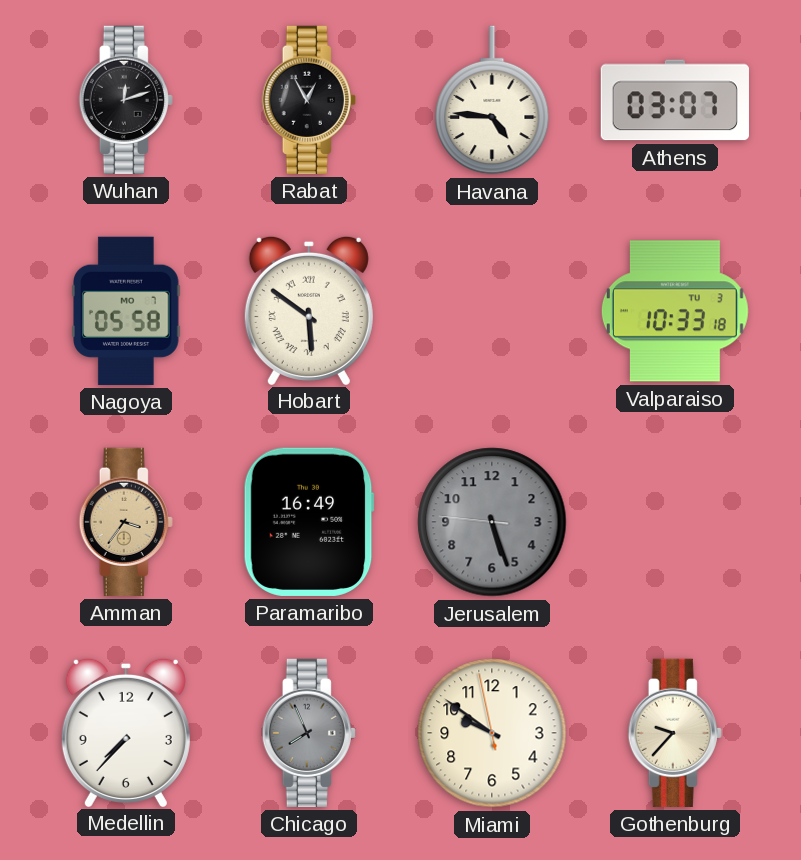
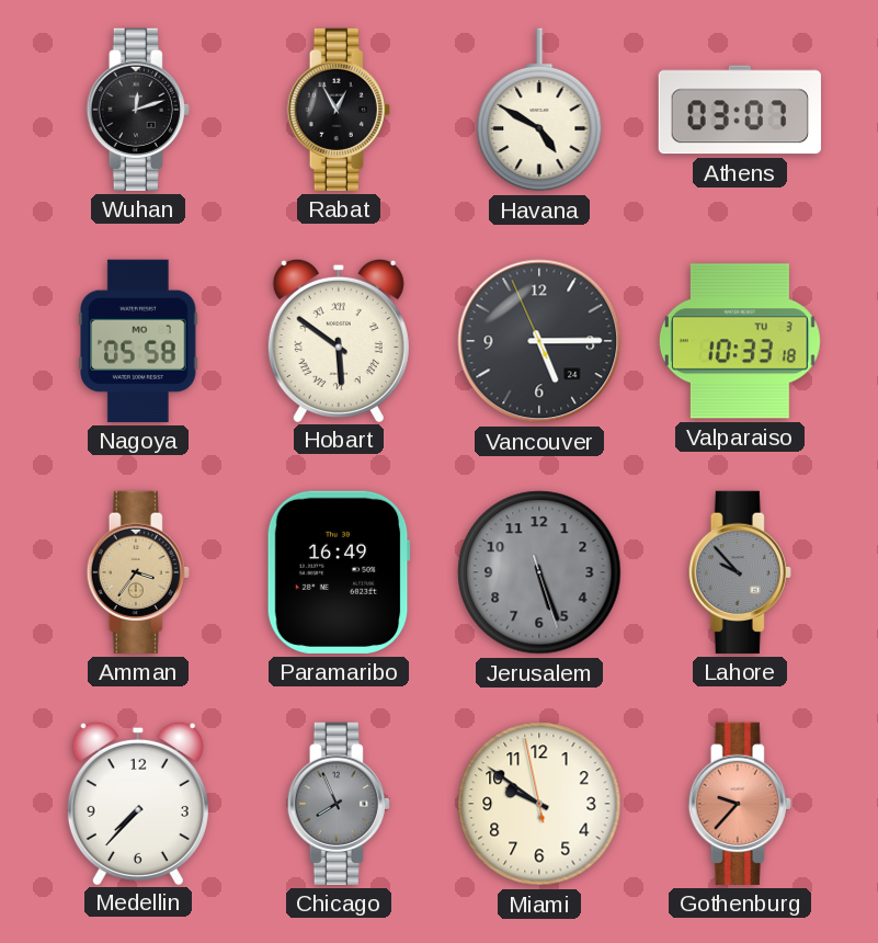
Havana: 4:46 -> 4:50
Vancouver: none -> 5:14
Jerusalem: 5:26:46 -> 5:26:27
Lahore: none -> 9:53
Gothenburg dial: cream -> salmon
